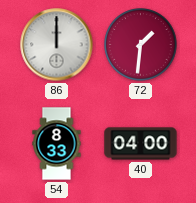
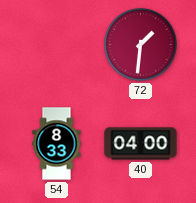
86: 12:00 -> none
